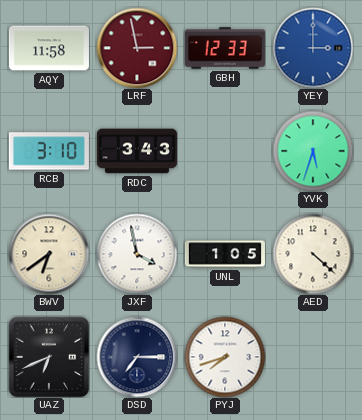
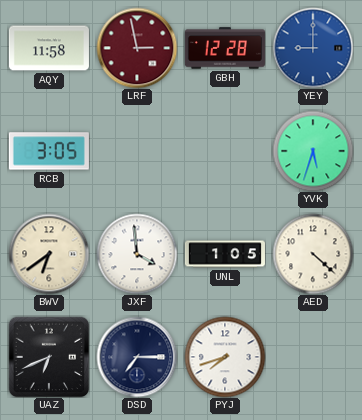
GBH: 12:33 -> 12:28
YEY: 3:00 -> 9:00
RCB: 3:10 -> 3:05
RDC: 3:43 -> none
JXF: 3:58 -> 3:59
